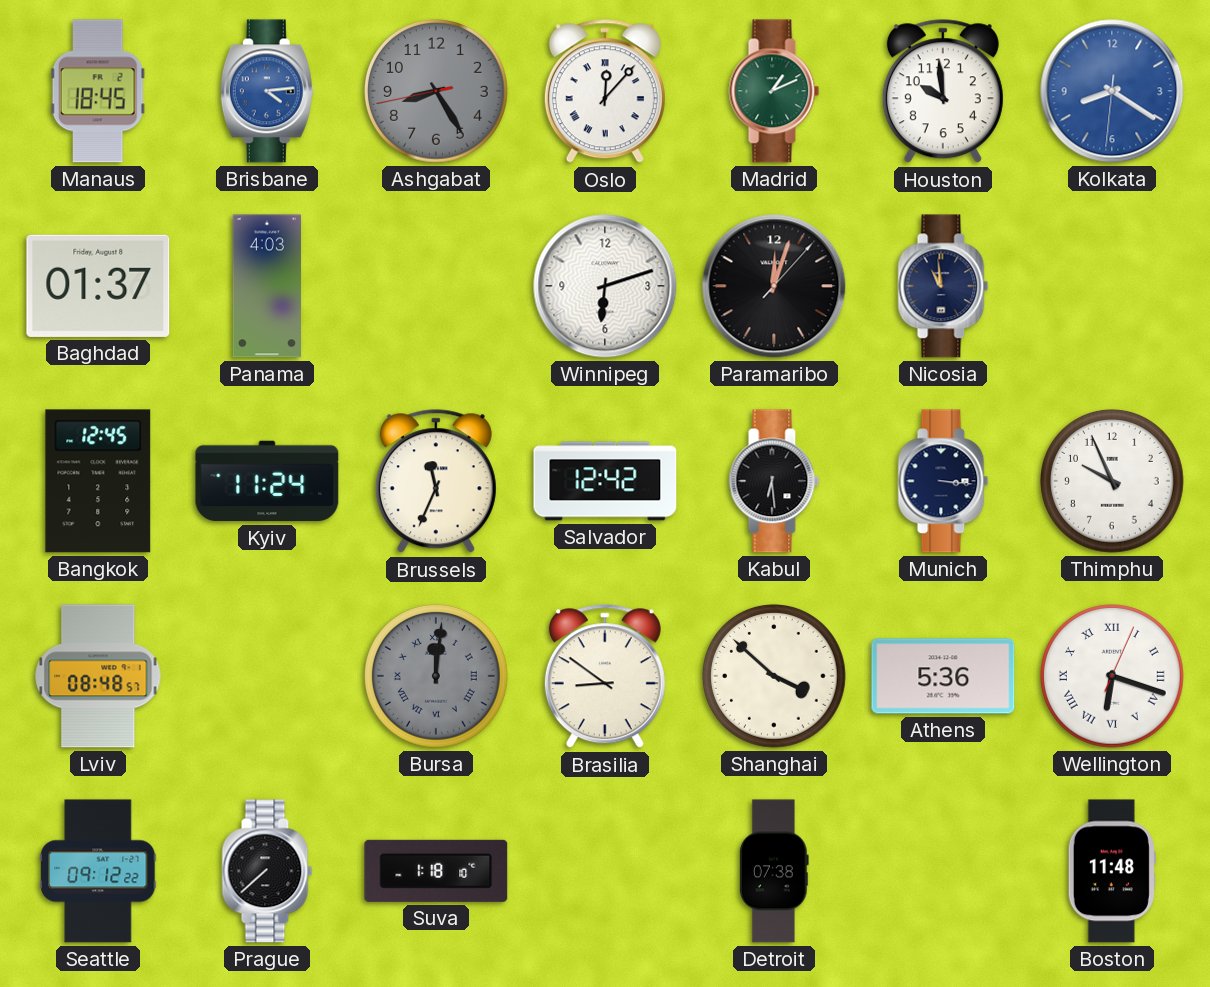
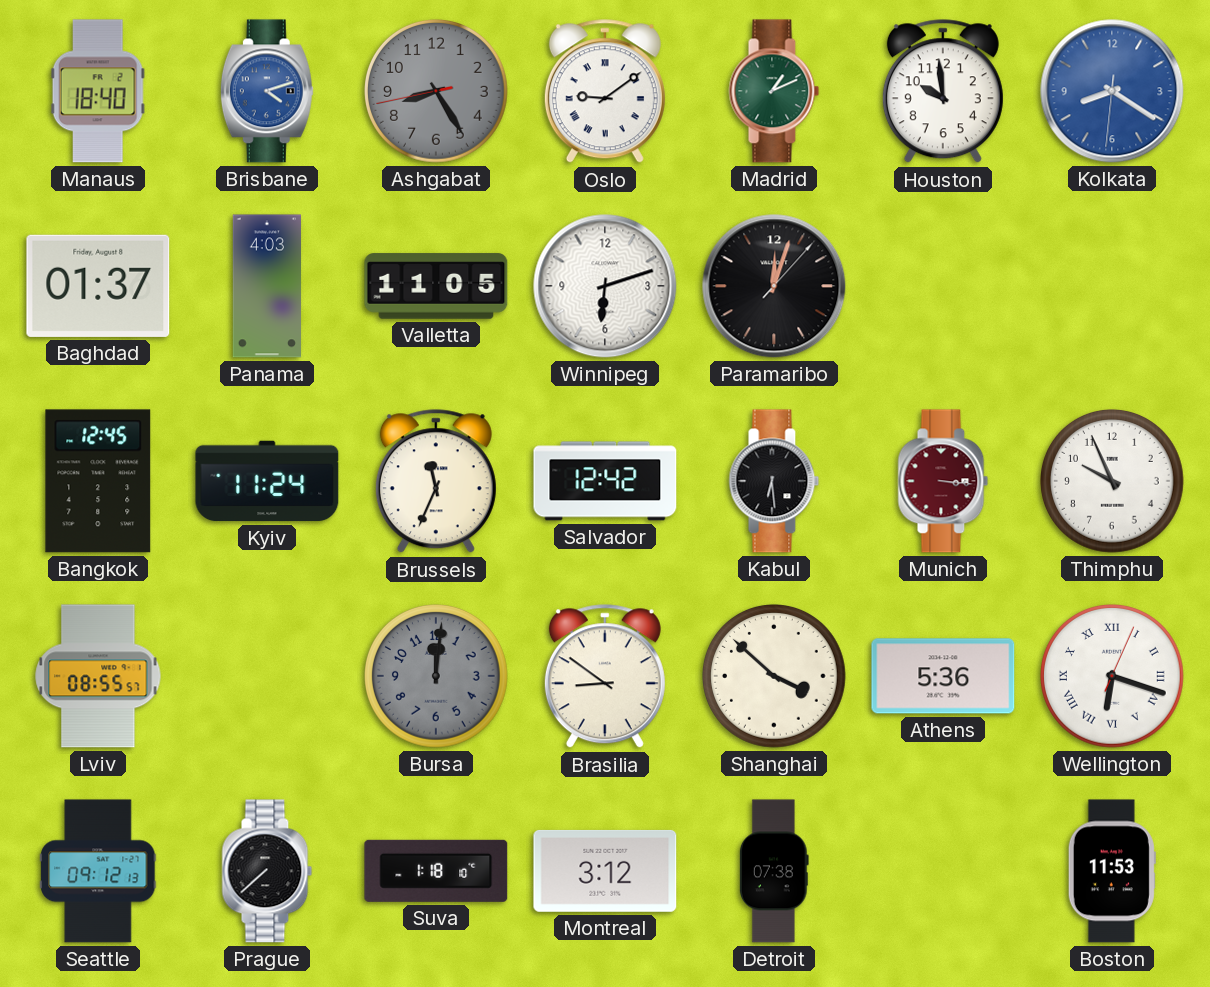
Manaus: 18:45 -> 18:40
Brisbane: 4:14 -> 4:12
Oslo: 12:07 -> 9:09
Valletta: none -> 11:05
Nicosia: 10:59 -> none
Munich dial: navy -> burgundy
Lviv: 08:48 -> 08:55
Bursa numerals: Roman -> Arabic
Seattle: 09:12:22 -> 09:12:13
Montreal: none -> 3:12
Boston: 11:48 -> 11:53
